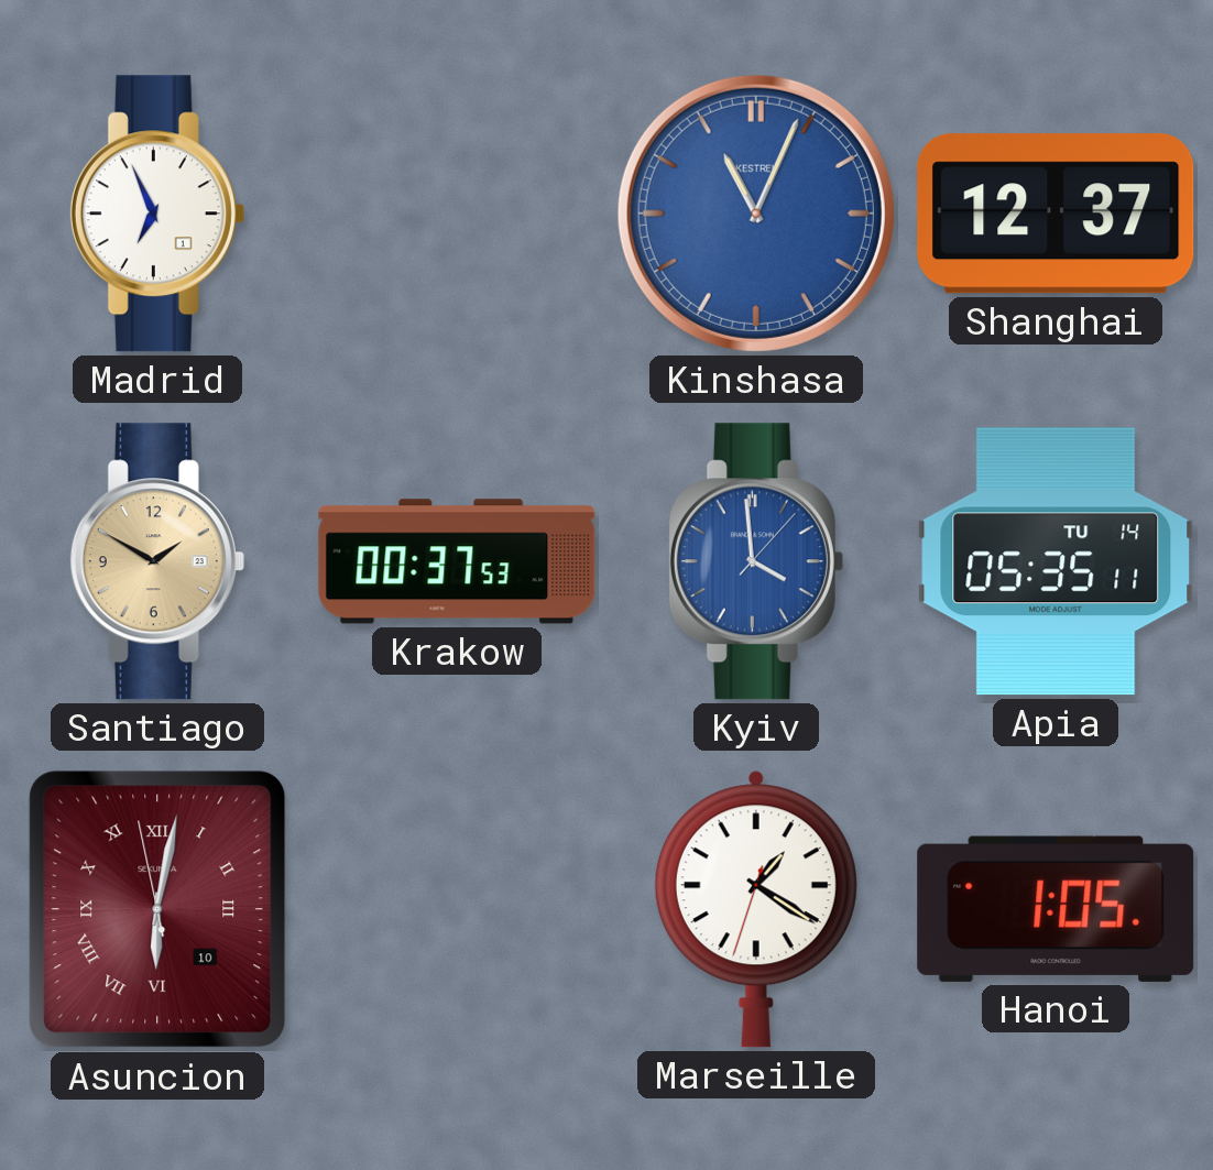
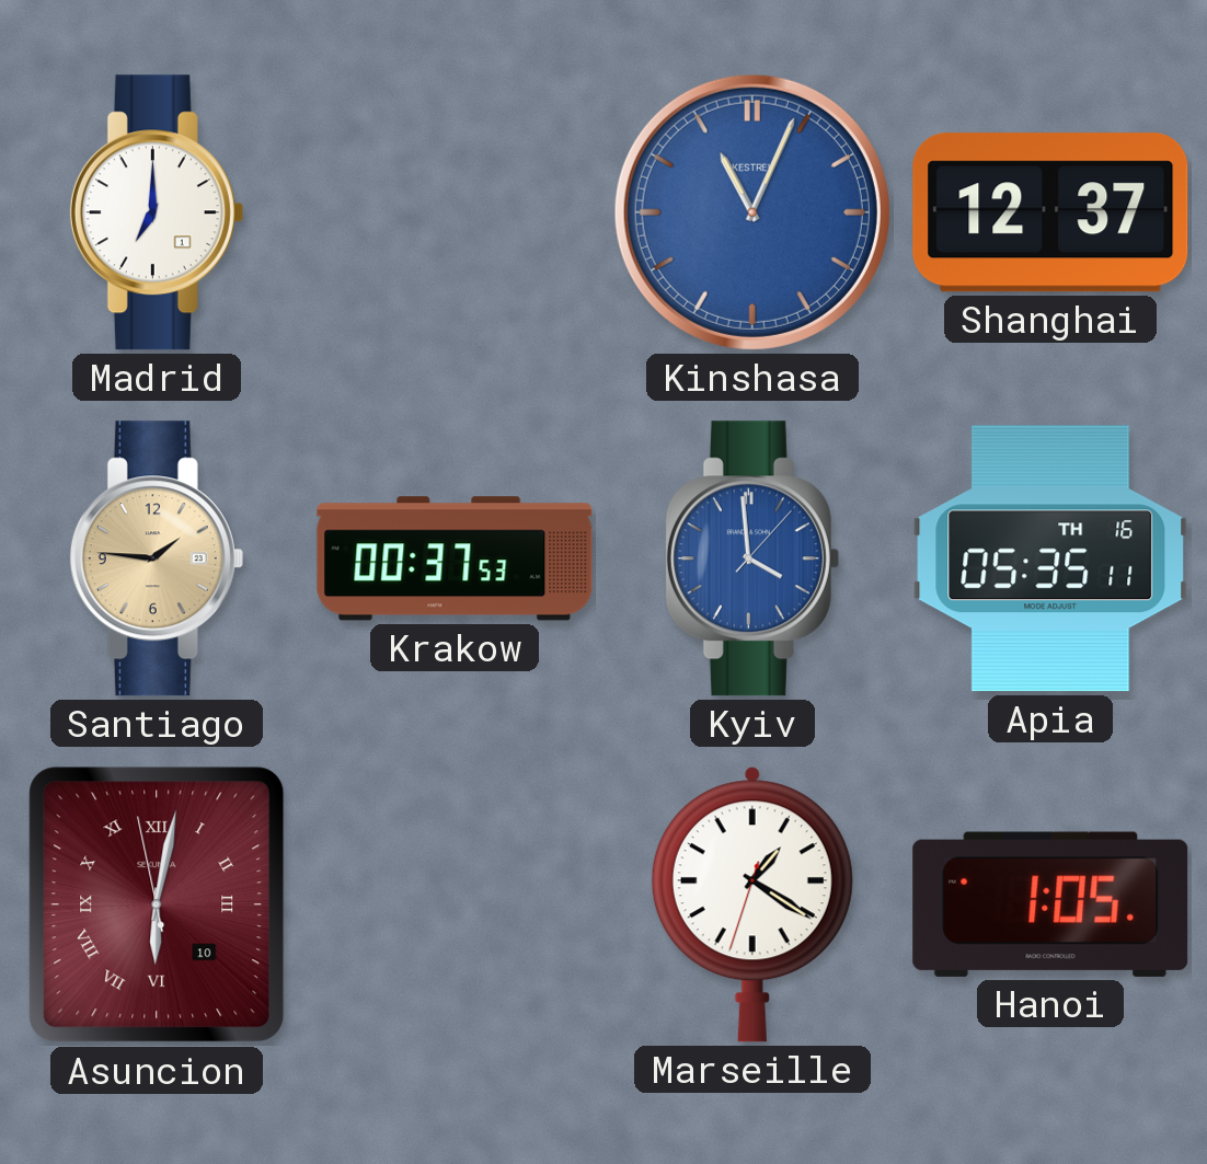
Madrid: 6:56 -> 7:00
Santiago: 1:50 -> 1:46
Apia date: TU 14 -> TH 16
